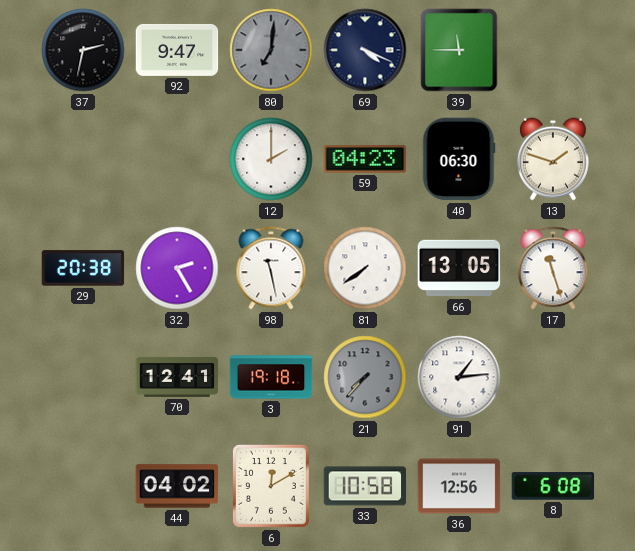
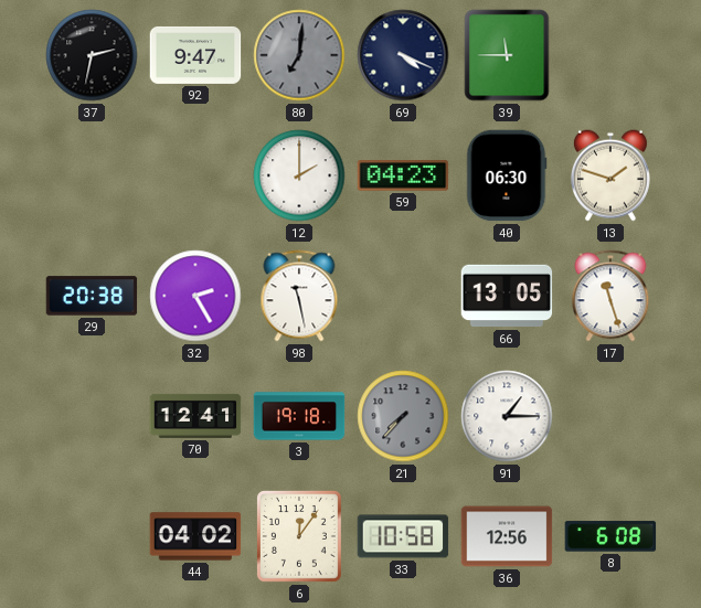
81: 7:39 -> none
91: 1:14 -> 1:15
6: 12:10 -> 12:06
